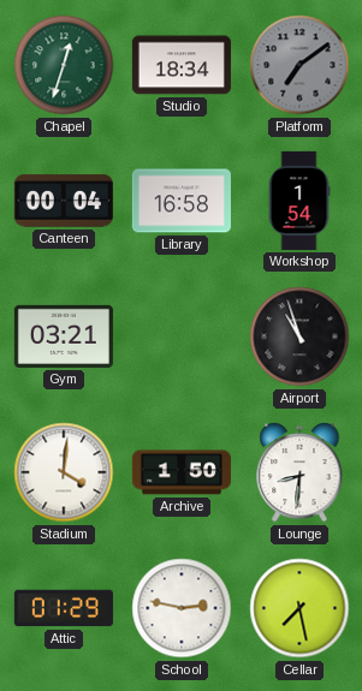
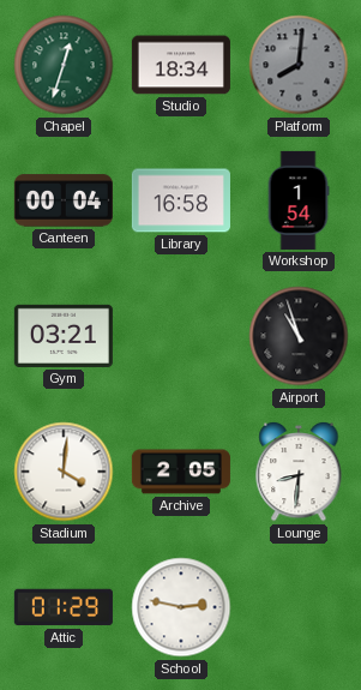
Platform: 7:09 -> 8:01
Archive: 1:50 -> 2:05
Cellar: 7:28 -> none
